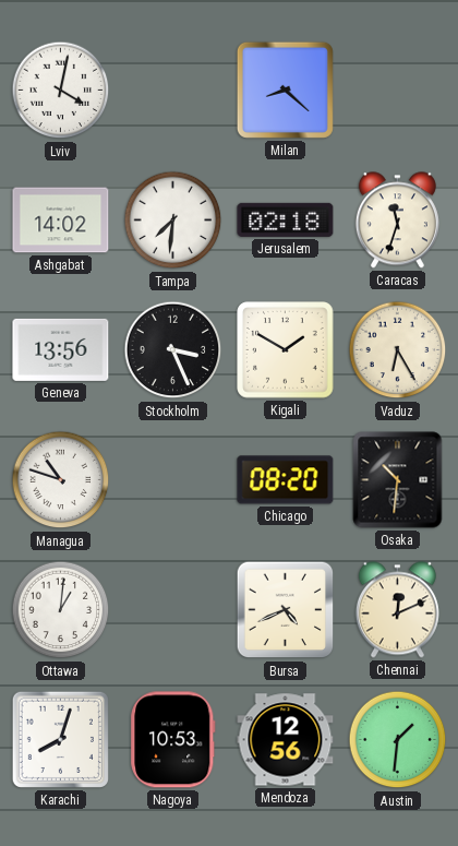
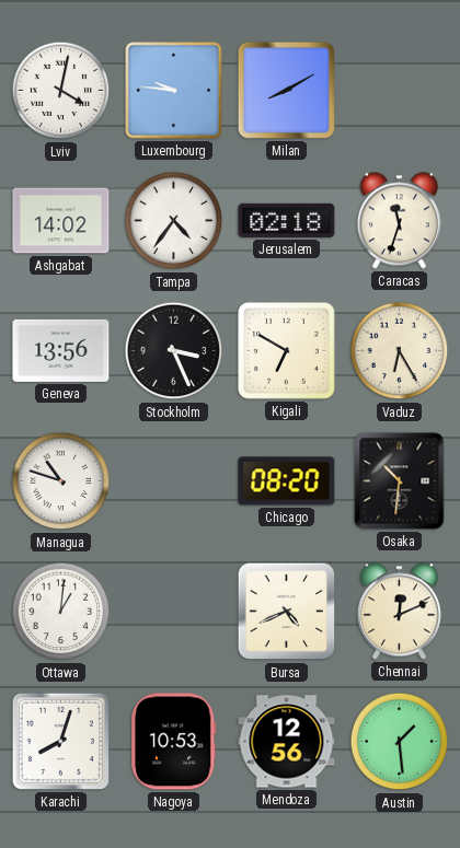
Luxembourg: none -> 9:46
Milan: 8:22 -> 8:10
Tampa: 7:31 -> 4:36
Kigali: 1:50 -> 6:50
Austin: 1:31 -> 1:29
